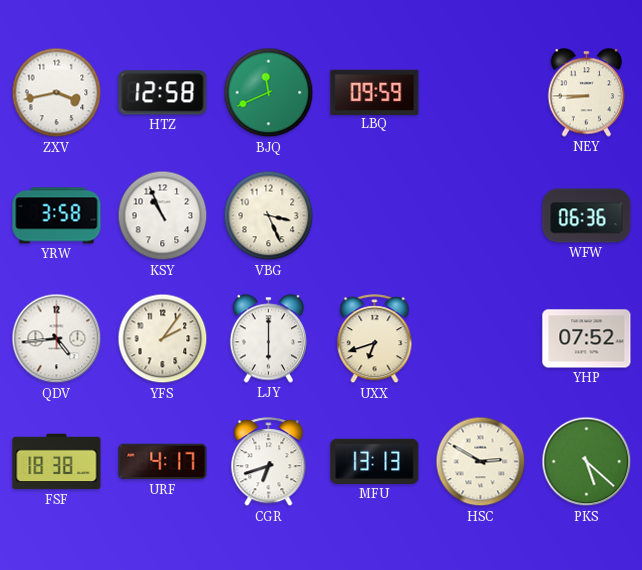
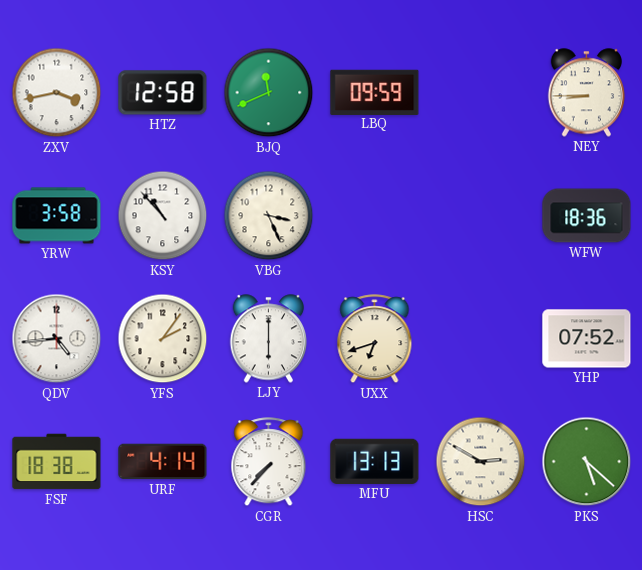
KSY: 10:56 -> 10:53
WFW: 06:36 -> 18:36
URF: 4:17 -> 4:14
CGR: 6:42 -> 7:37
